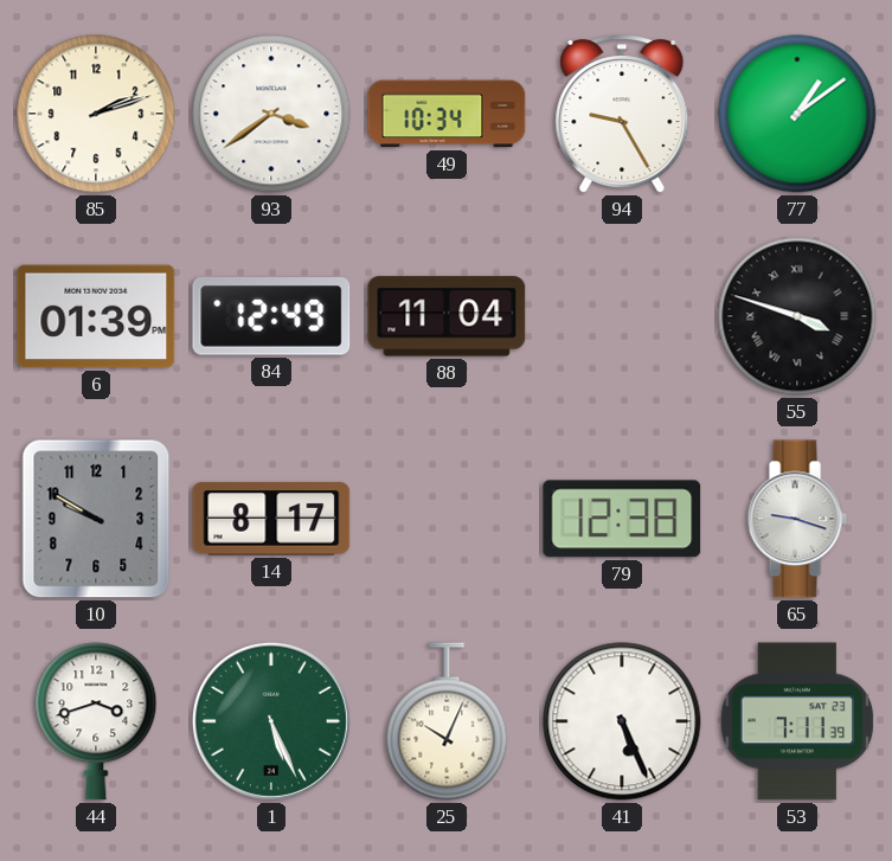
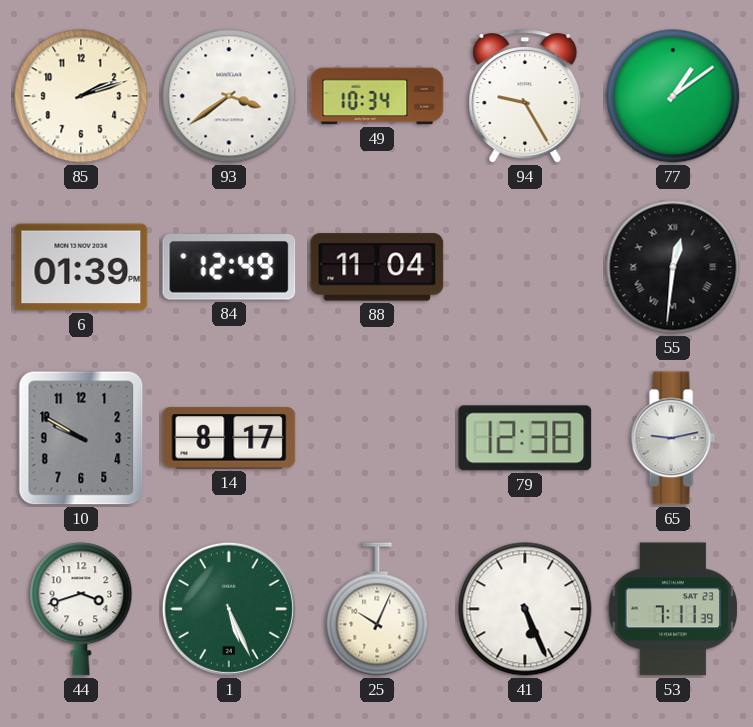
55: 3:48 -> 12:31
65: 9:18 -> 9:13
